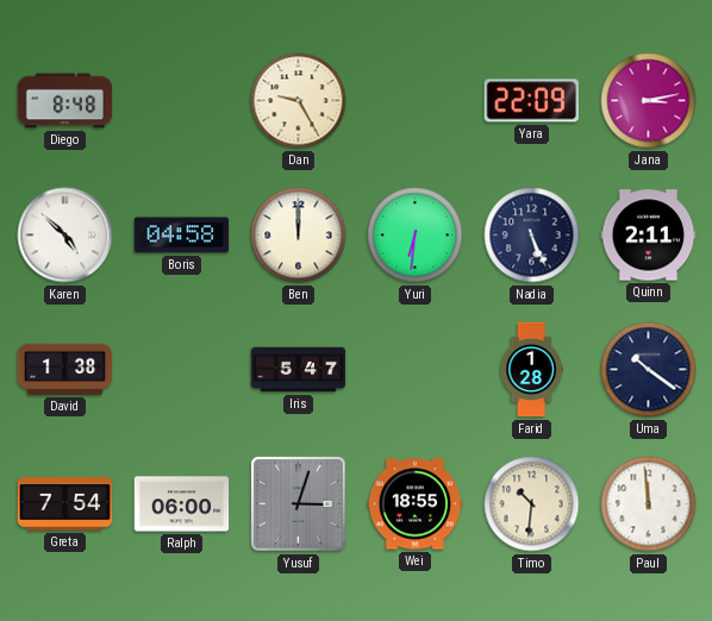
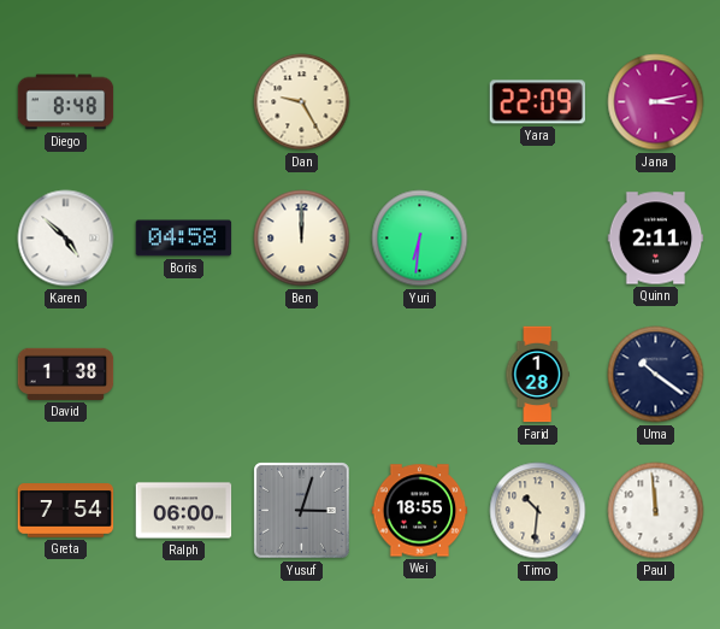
Nadia: 5:26 -> none
Iris: 5:47 -> none
